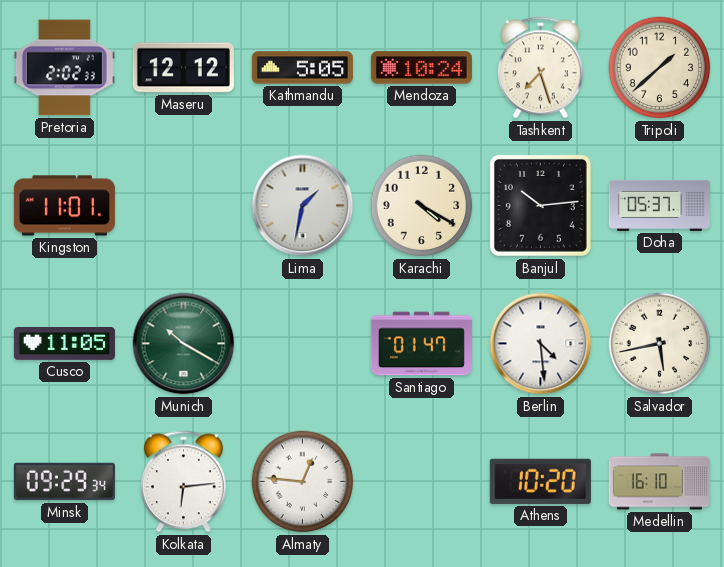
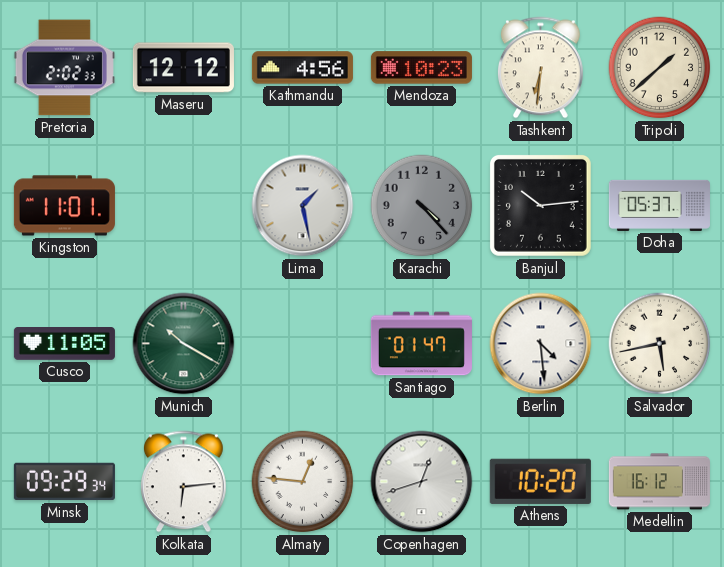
Kathmandu: 5:05 -> 4:56
Mendoza: 10:24 -> 10:23
Tashkent: 7:27 -> 6:31
Lima: 1:32 -> 1:28
Karachi: 4:20 -> 4:23
Karachi dial: cream -> grey
Copenhagen: none -> 12:42
Medellin: 16:10 -> 16:12
